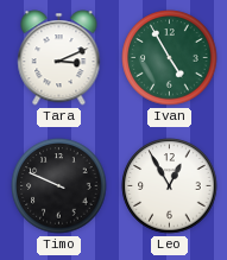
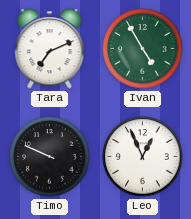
Tara: 3:11 -> 7:11
Leo: 12:55 -> 12:56
